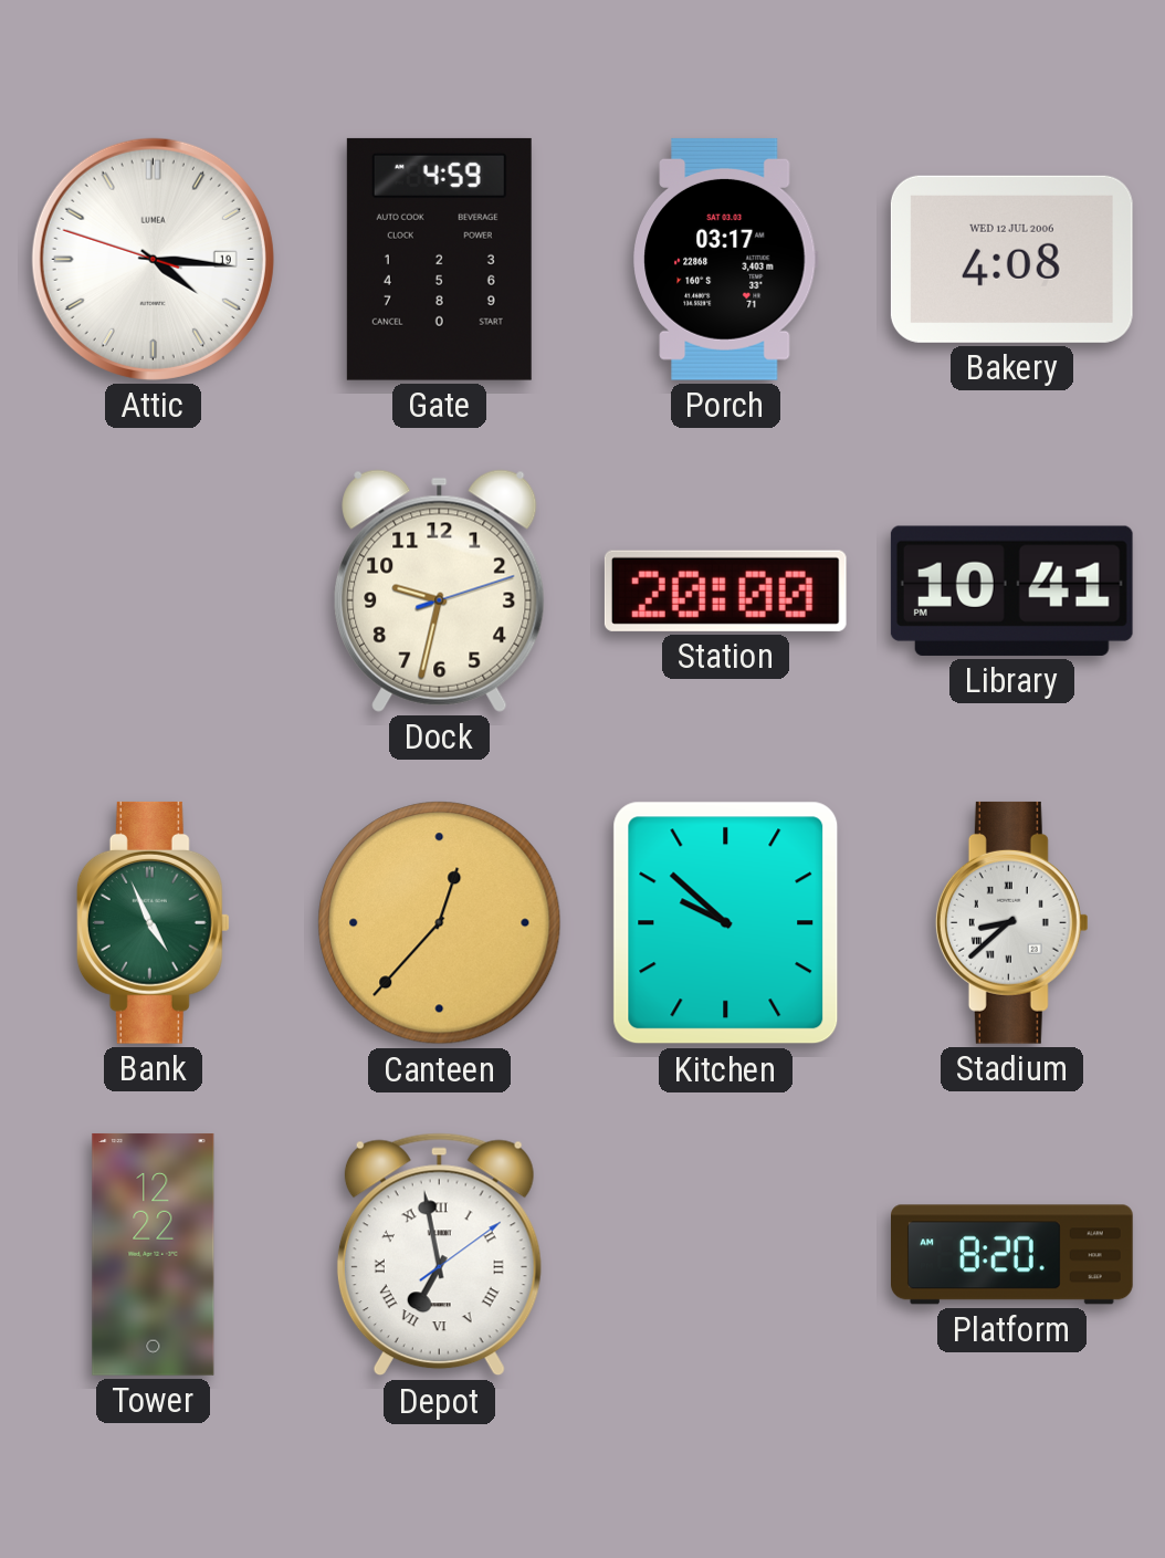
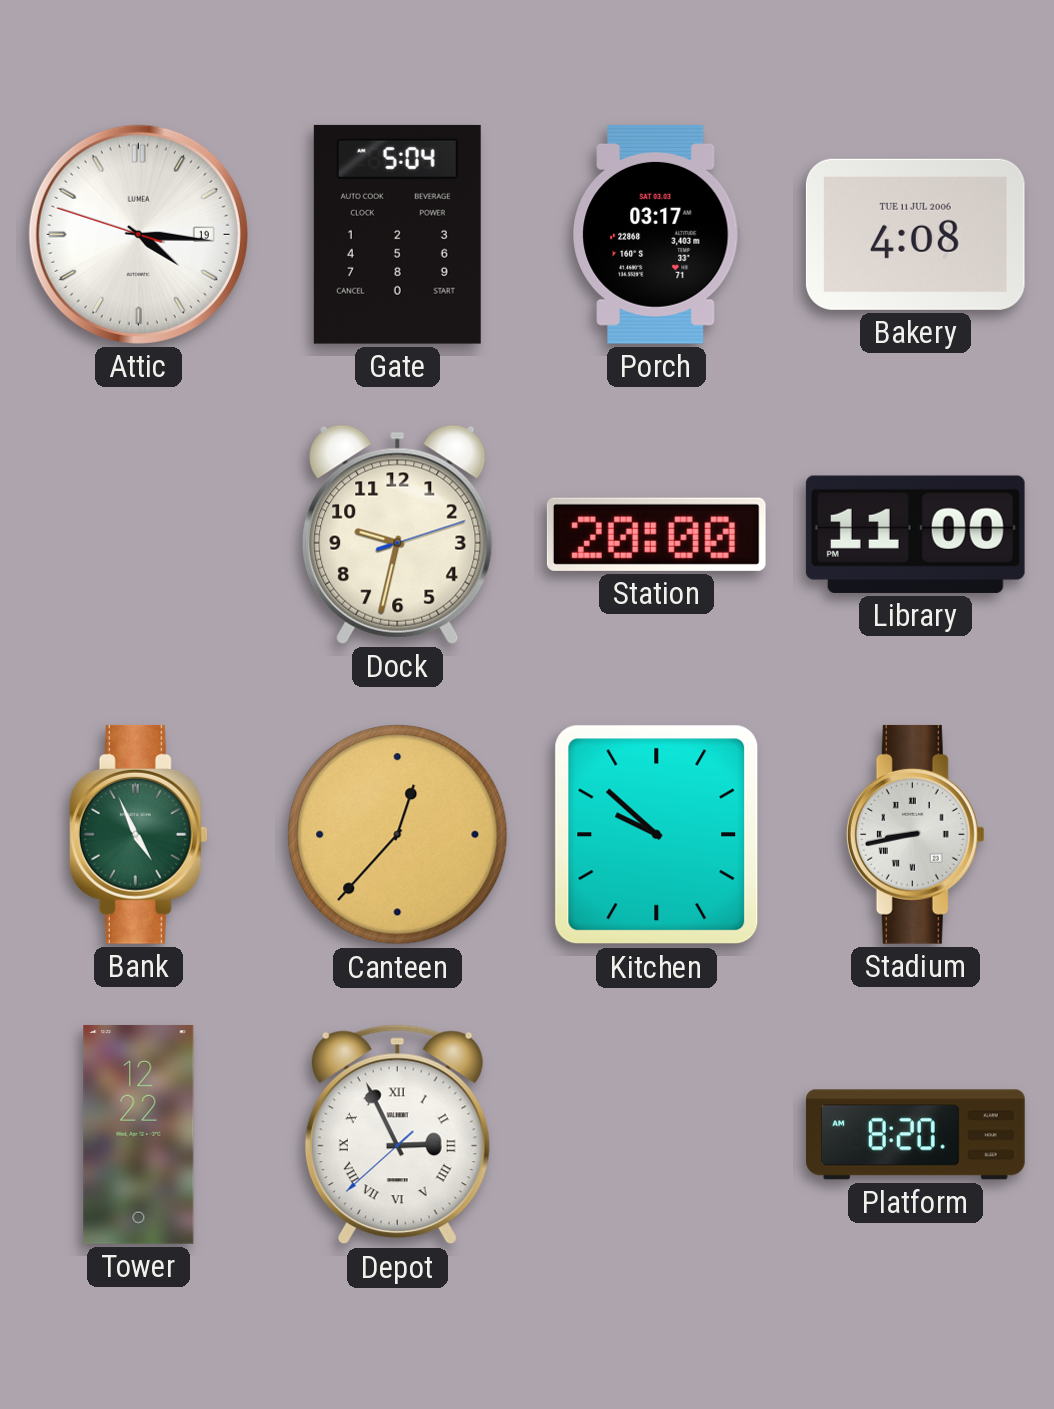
Gate: 4:59 -> 5:04
Bakery date: WED 12 JUL 2006 -> TUE 11 JUL 2006
Library: 10:41 -> 11:00
Stadium: 8:38 -> 8:43
Depot: 6:58 -> 2:55
